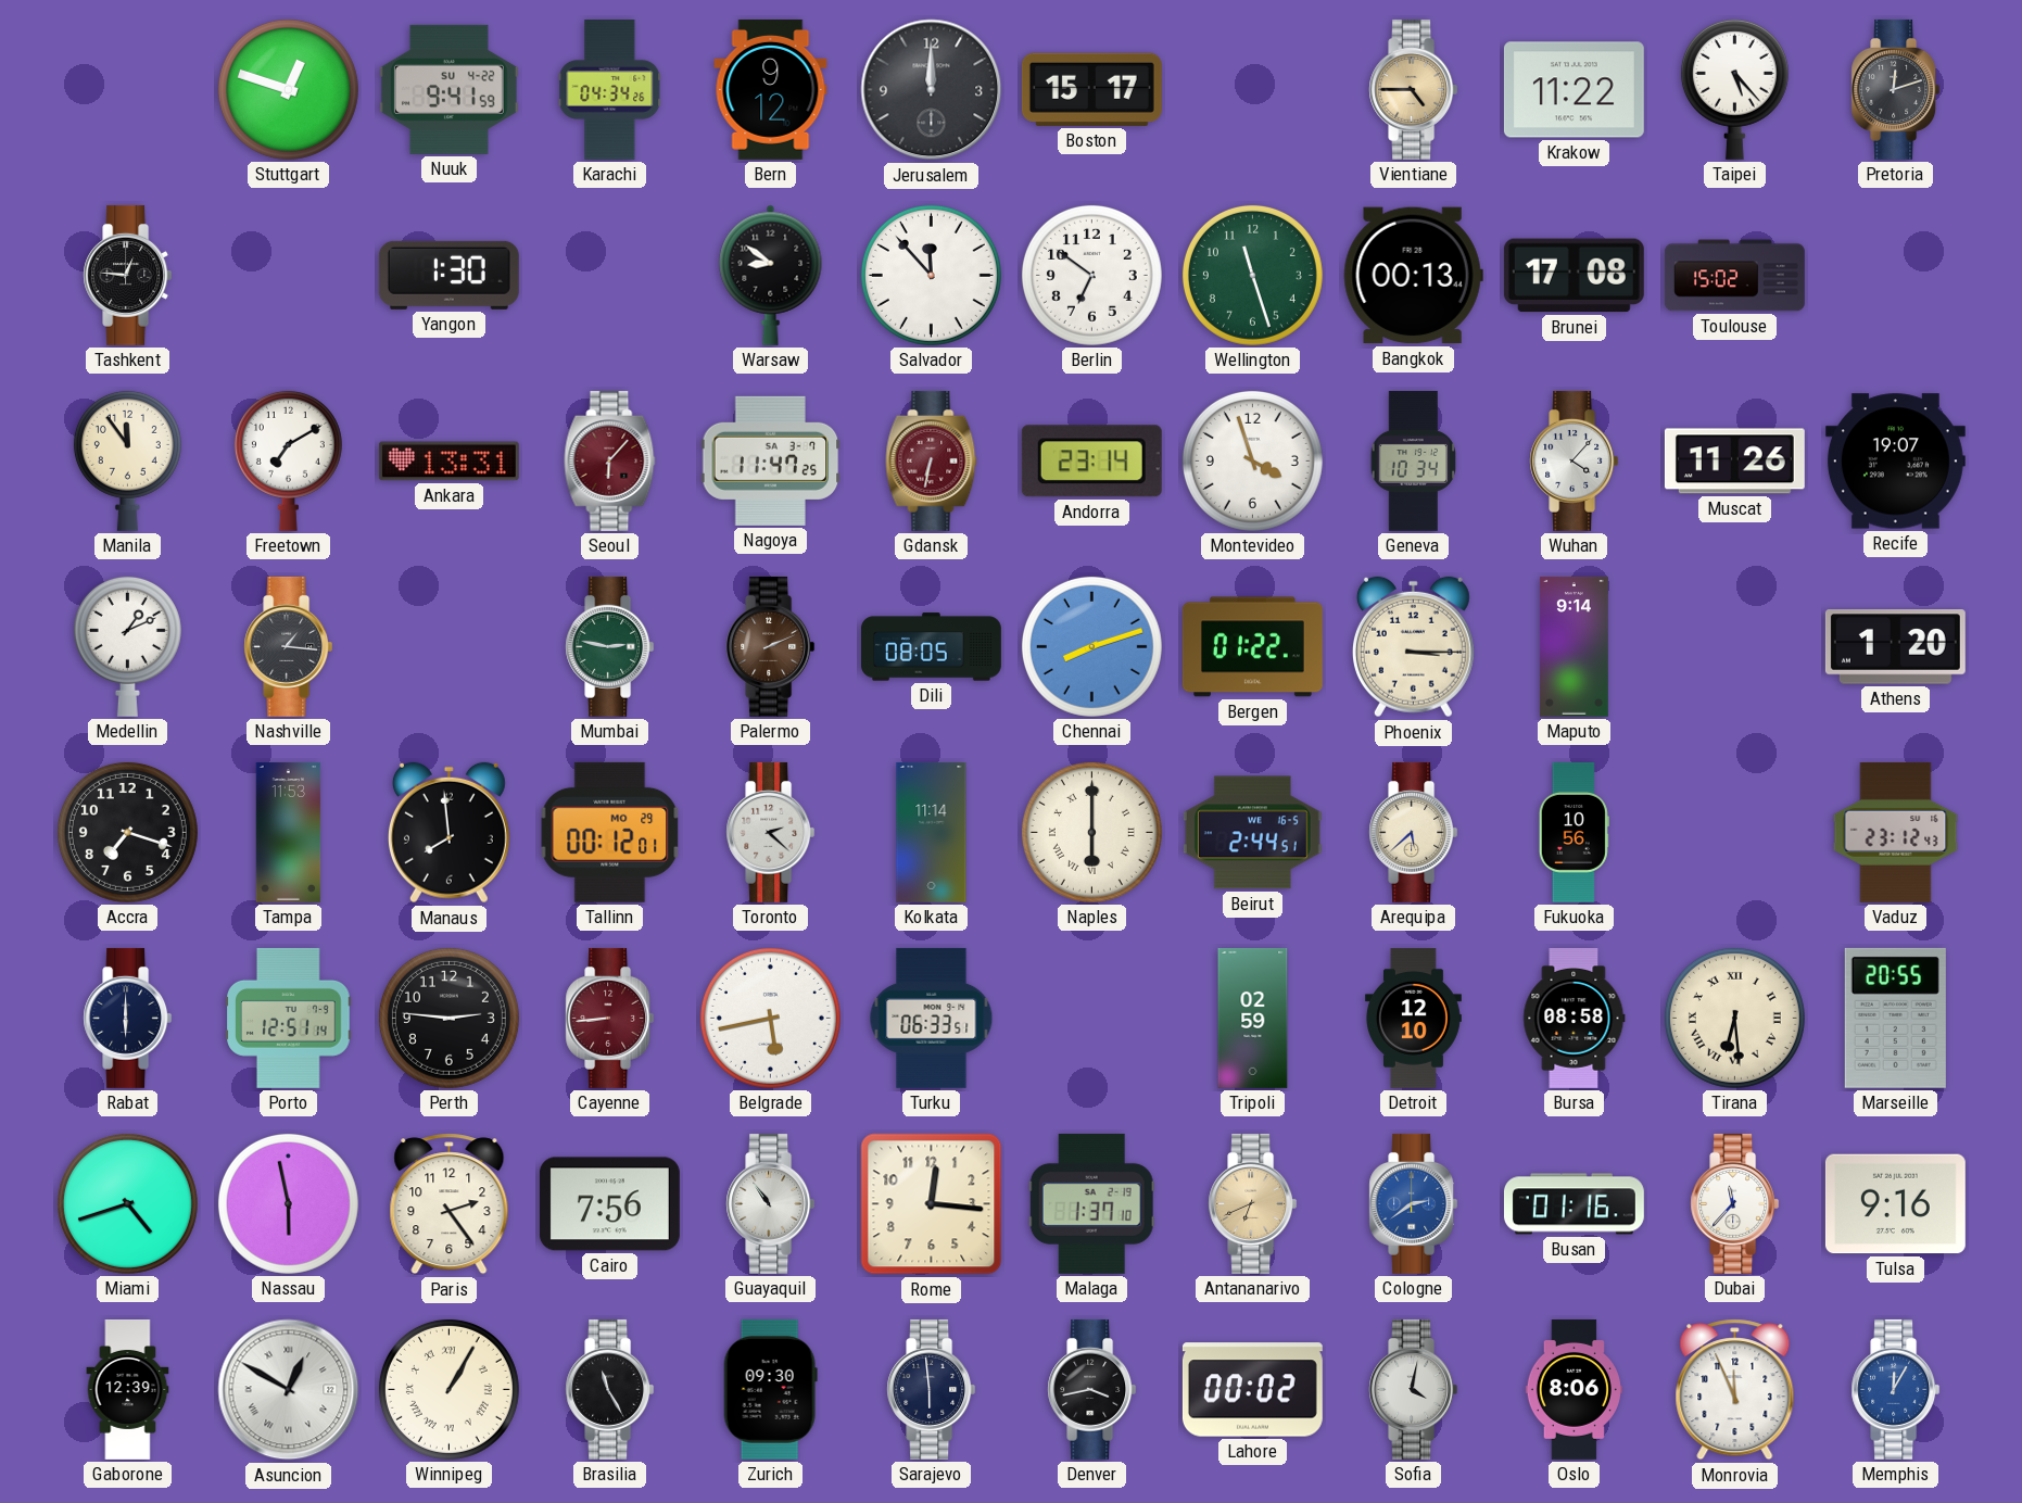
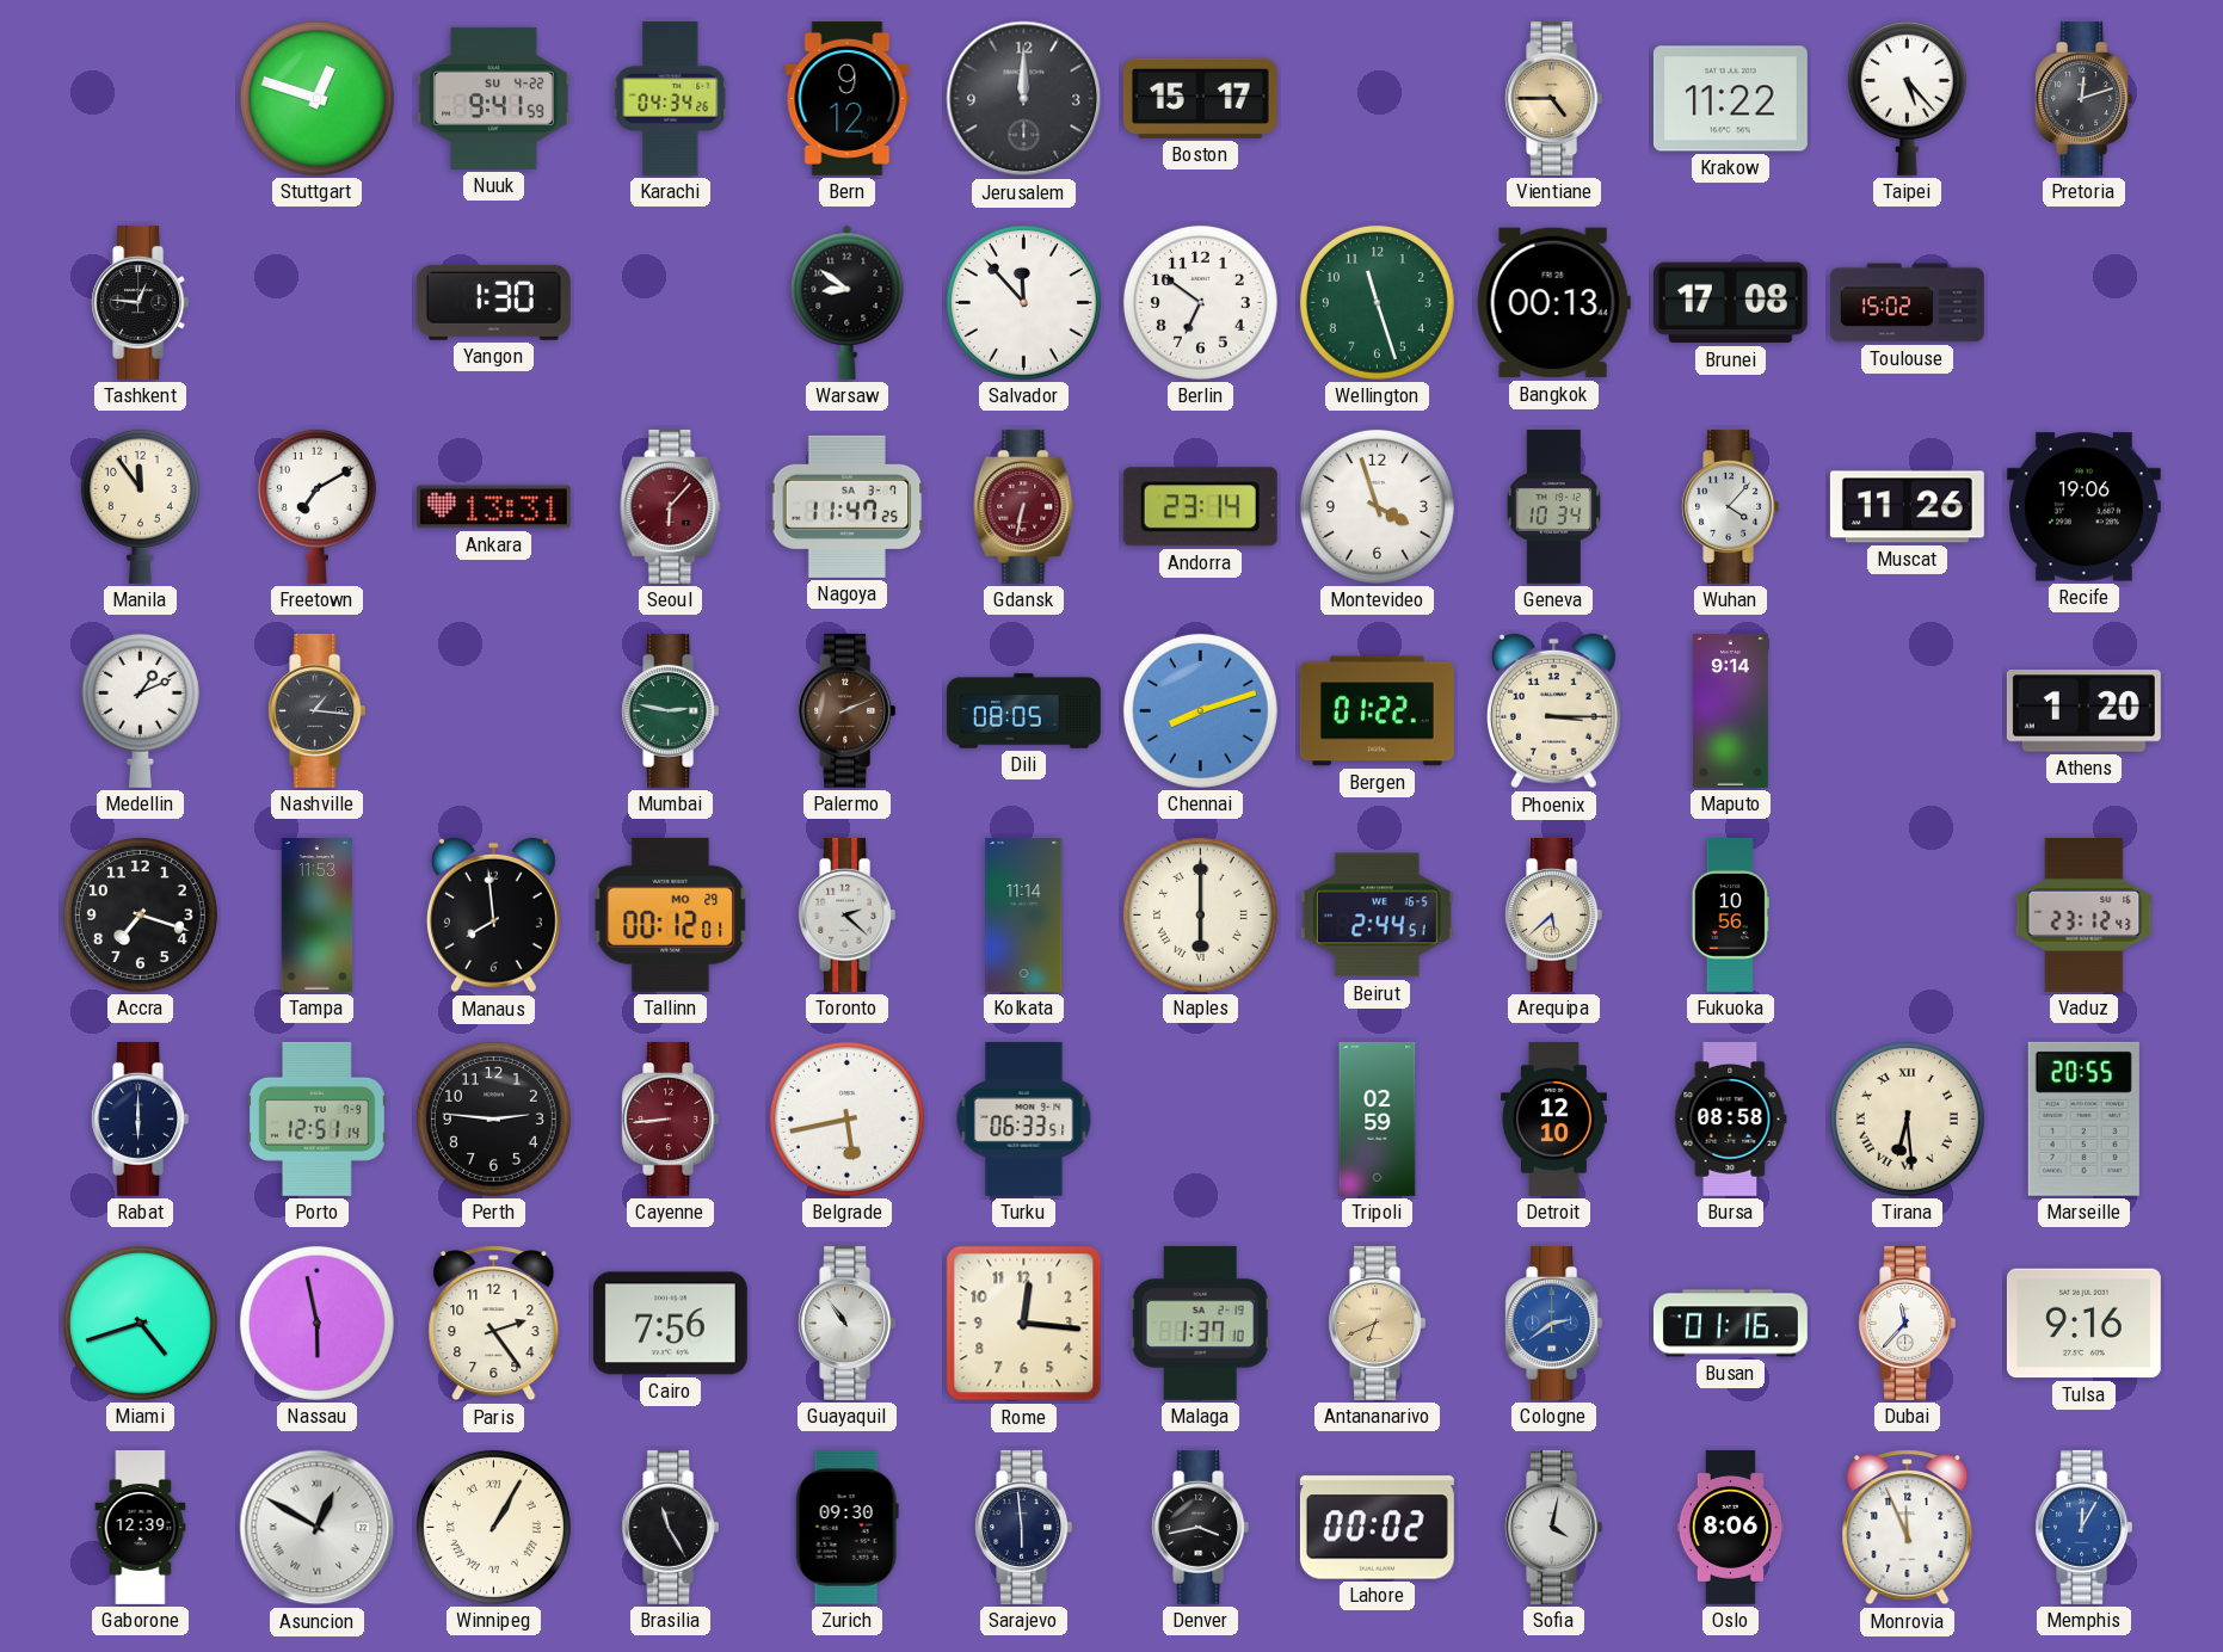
Recife: 19:07 -> 19:06
